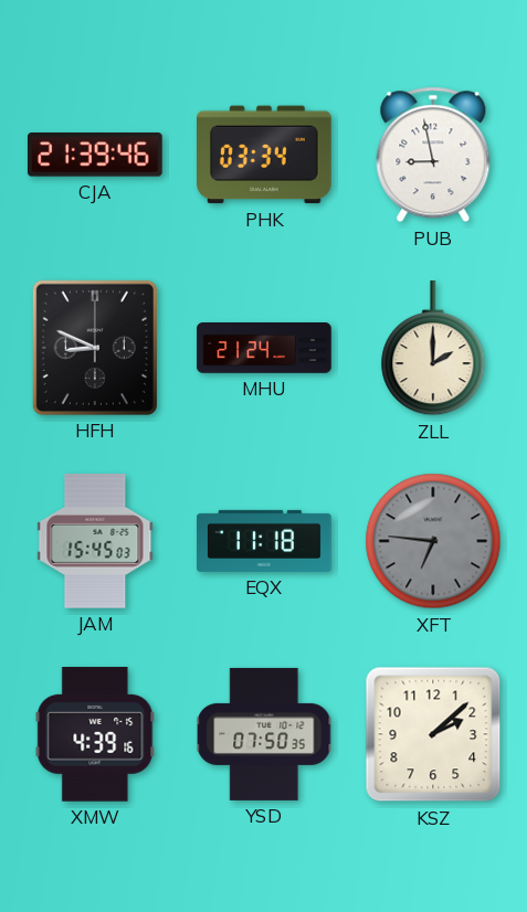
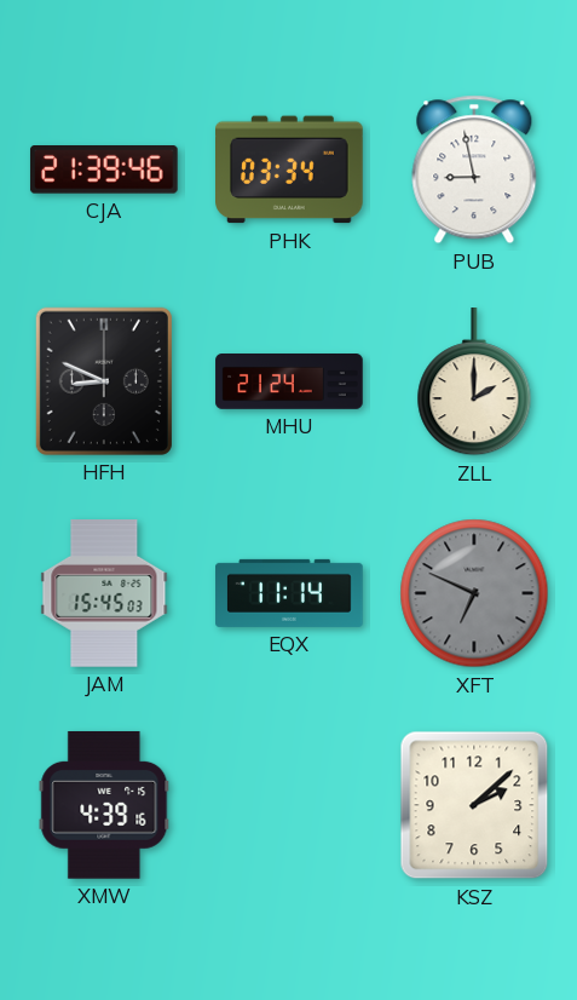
EQX: 11:18 -> 11:14
XFT: 6:46 -> 6:49
YSD: 07:50 -> none
